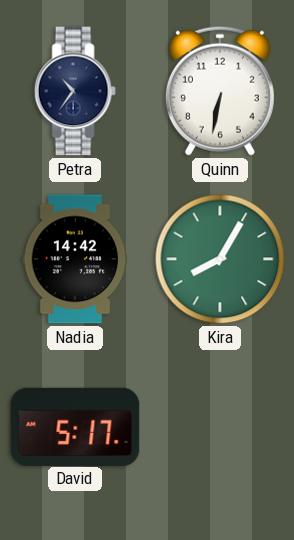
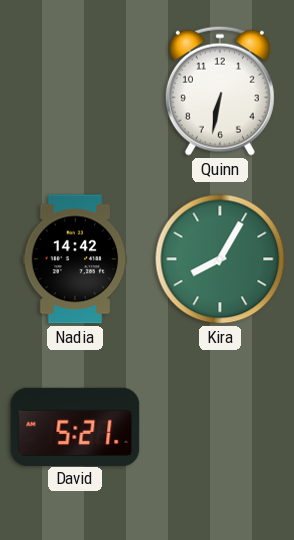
Petra: 10:36 -> none
David: 5:17 -> 5:21
